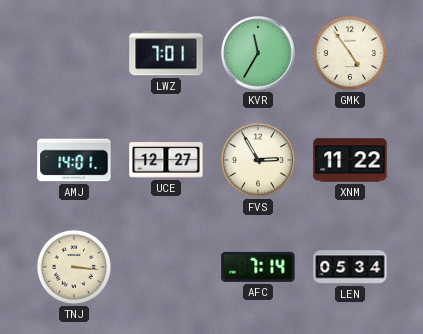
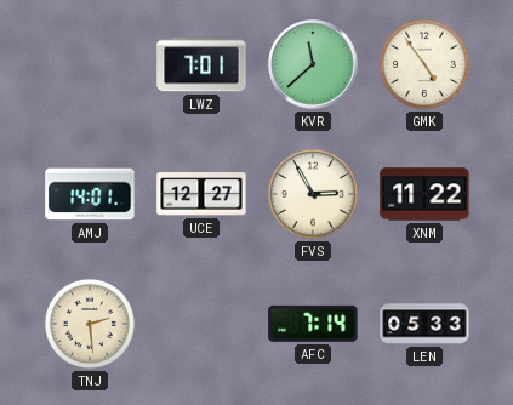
KVR: 11:35 -> 11:38
TNJ: 3:16 -> 2:29
LEN: 05:34 -> 05:33
